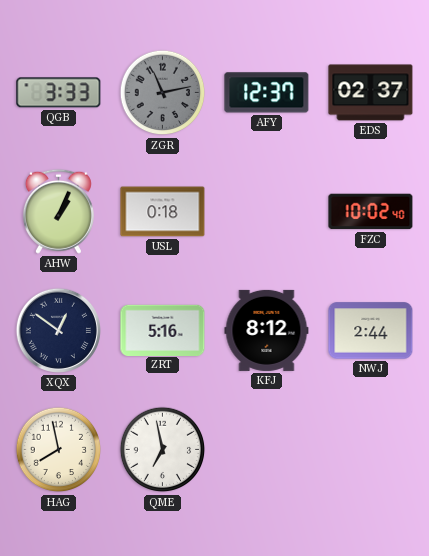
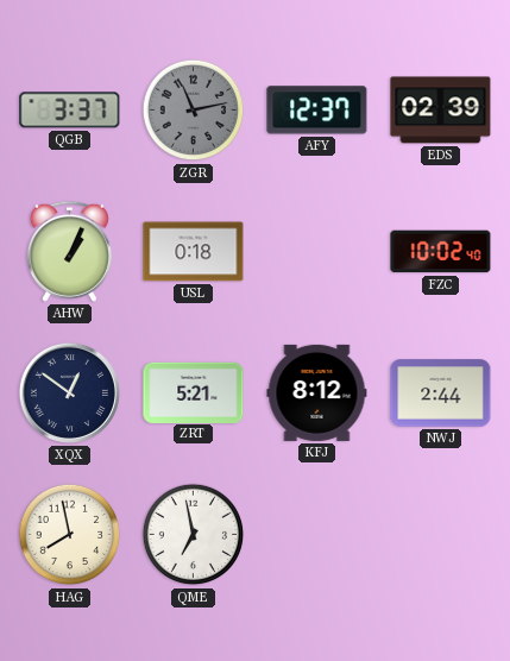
QGB: 3:33 -> 3:37
EDS: 02:37 -> 02:39
ZRT: 5:16 -> 5:21
